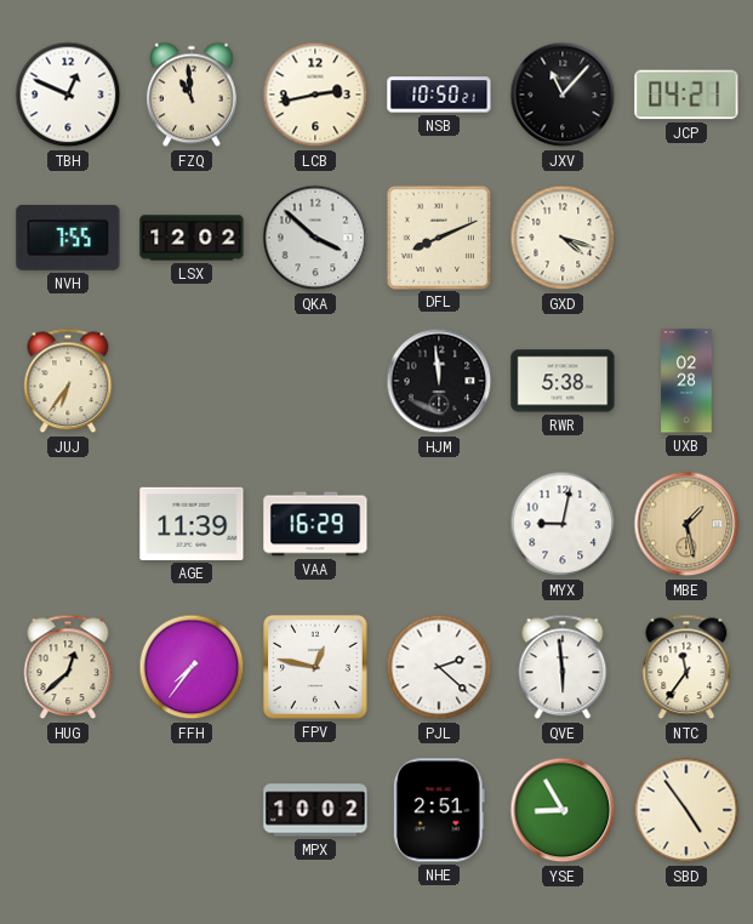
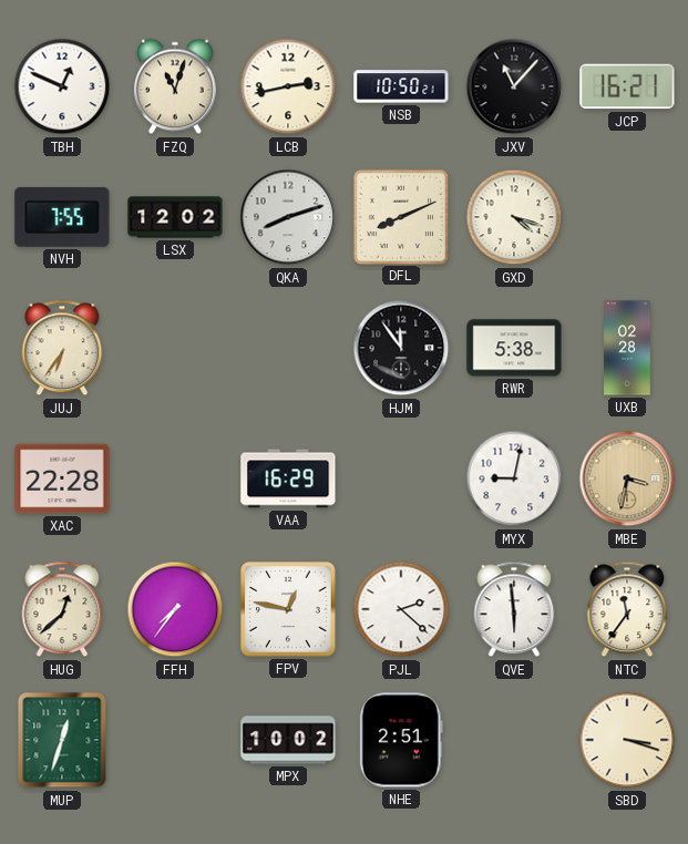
FZQ: 10:59 -> 11:03
JCP: 04:21 -> 16:21
QKA: 3:52 -> 8:12
HJM: 11:59 -> 11:54
XAC: none -> 22:28
AGE: 11:39 -> none
MBE: 1:28 -> 3:32
MUP: none -> 12:33
YSE: 8:55 -> none
SBD: 4:54 -> 3:18
